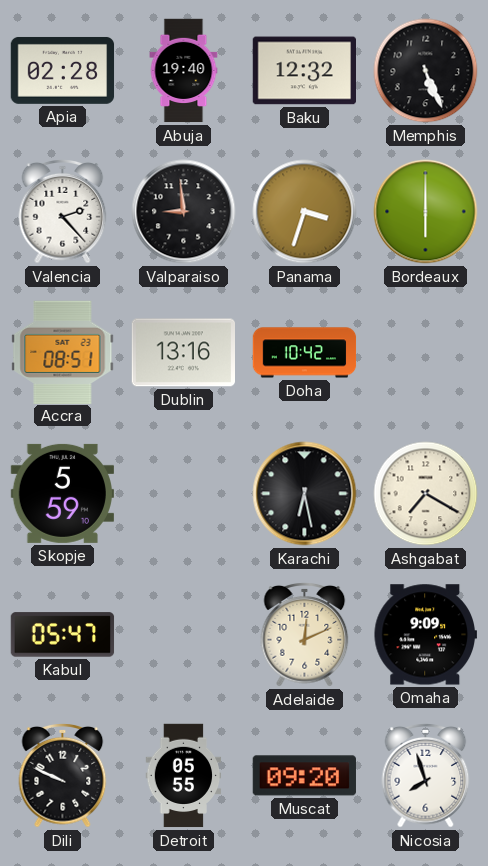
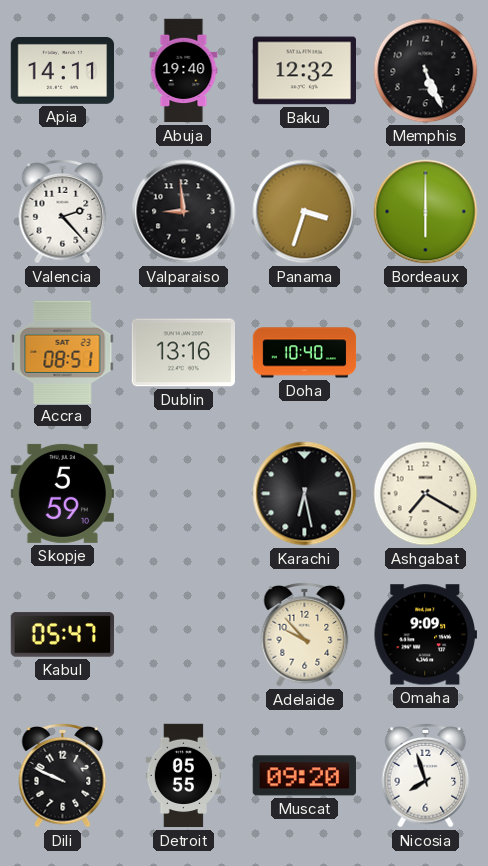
Apia: 02:28 -> 14:11
Doha: 10:42 -> 10:40
Adelaide: 12:11 -> 9:53
